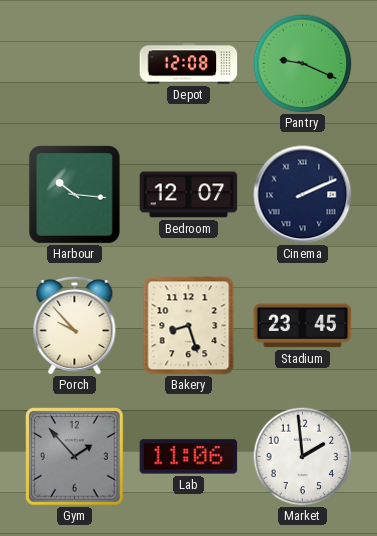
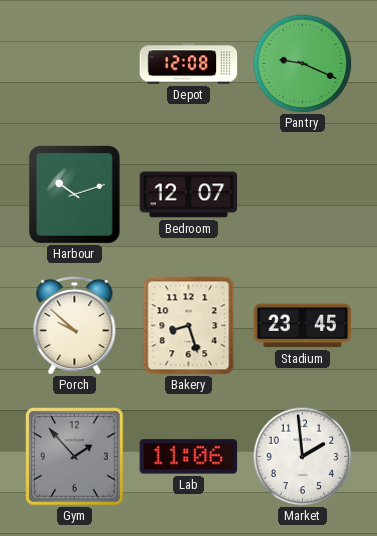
Harbour: 10:16 -> 10:12
Cinema: 2:11 -> none
Porch: 9:53 -> 9:52
